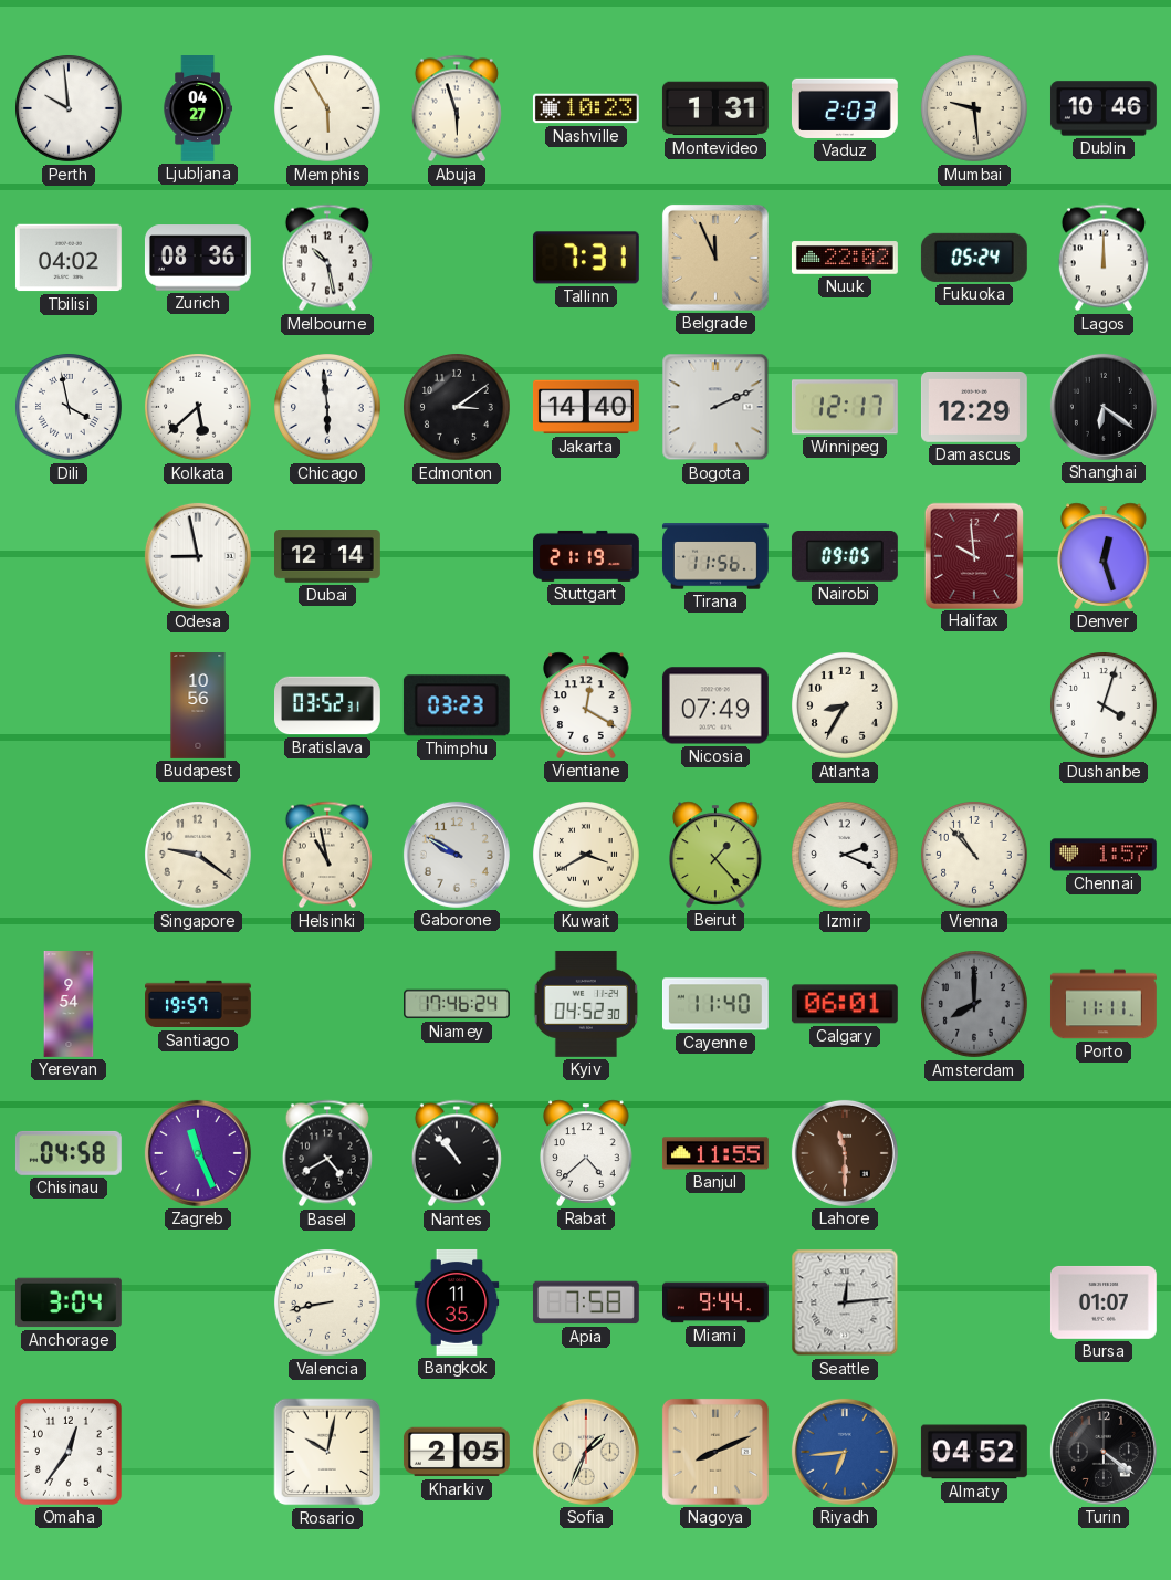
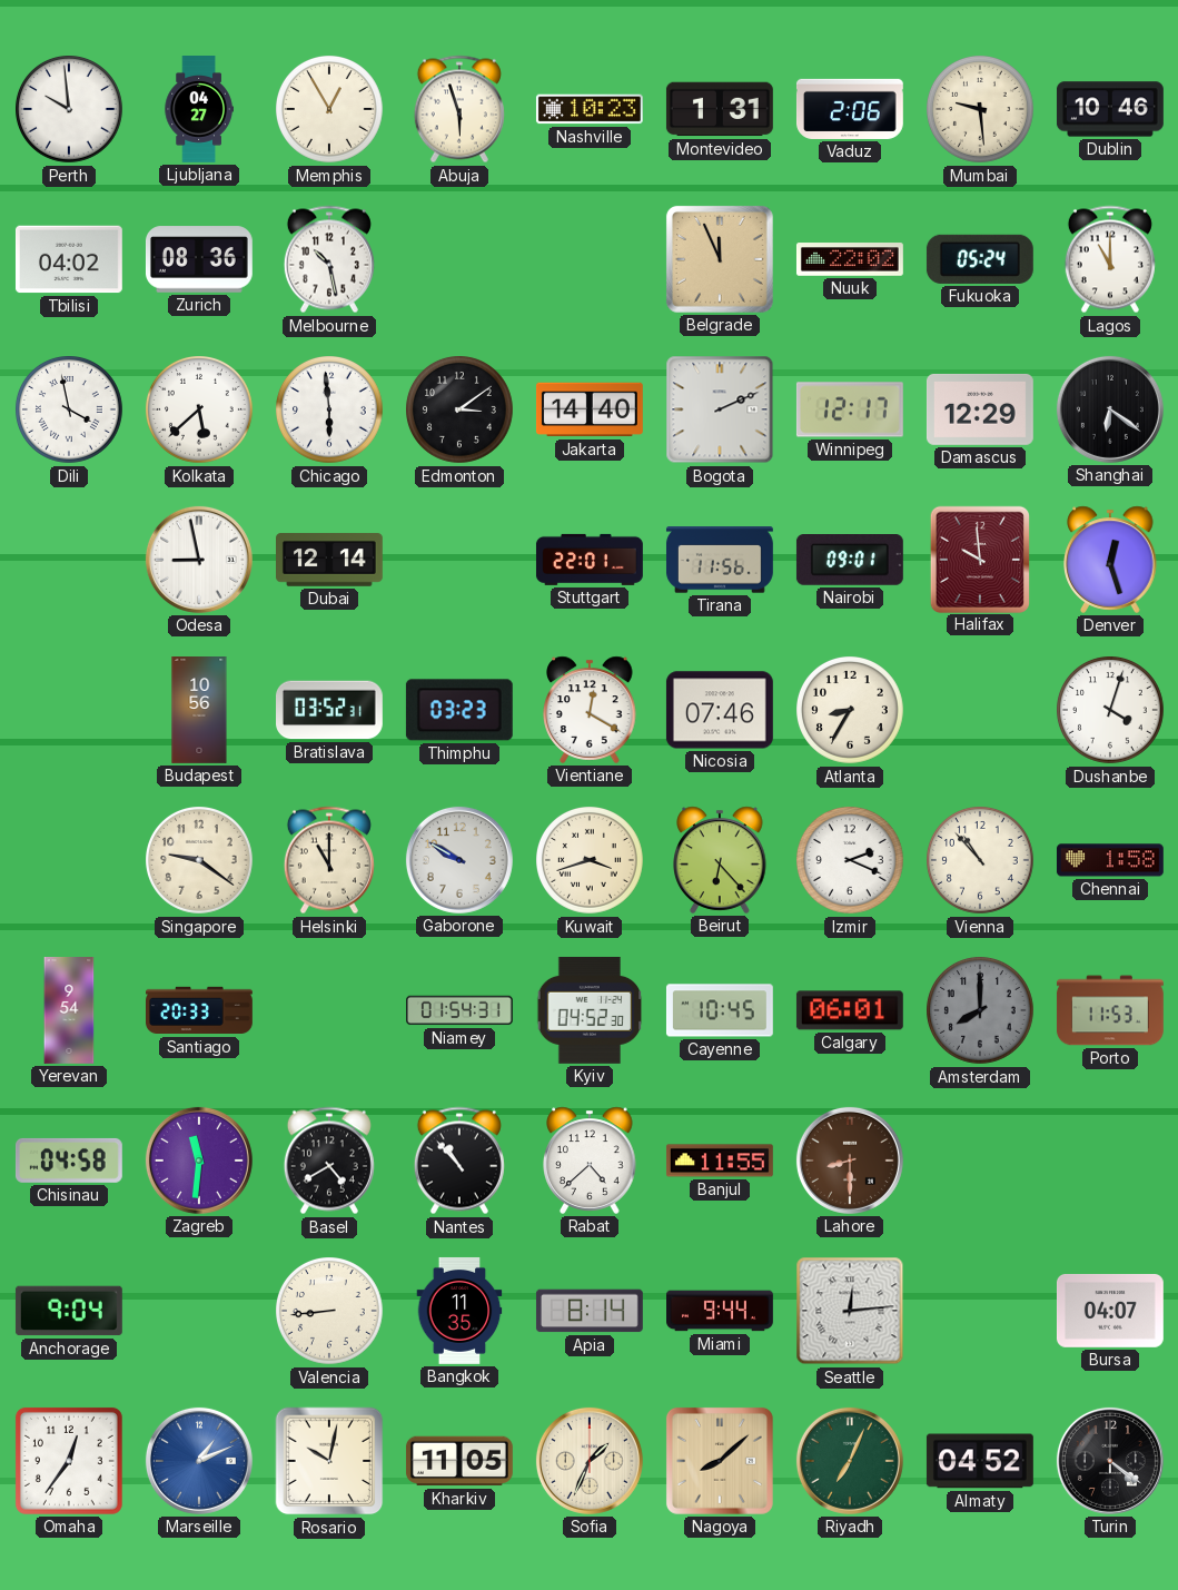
Memphis: 5:55 -> 12:55
Vaduz: 2:03 -> 2:06
Tallinn: 7:31 -> none
Lagos: 12:00 -> 11:00
Stuttgart: 21:19 -> 22:01
Nairobi: 09:05 -> 09:01
Nicosia: 07:49 -> 07:46
Helsinki: 10:58 -> 11:00
Kuwait: 3:40 -> 3:42
Beirut: 1:23 -> 6:23
Chennai: 1:57 -> 1:58
Santiago: 19:57 -> 20:33
Niamey: 17:46 -> 01:54
Cayenne: 11:40 -> 10:45
Porto: 11:11 -> 11:53
Zagreb: 11:26 -> 11:31
Lahore: 11:30 -> 8:30
Anchorage: 3:04 -> 9:04
Valencia: 8:43 -> 8:44
Apia: 7:58 -> 8:14
Bursa: 01:07 -> 04:07
Marseille: none -> 1:11
Kharkiv: 2:05 -> 11:05
Nagoya: 8:11 -> 8:08
Riyadh: 6:44 -> 7:04
Riyadh dial: blue -> green
